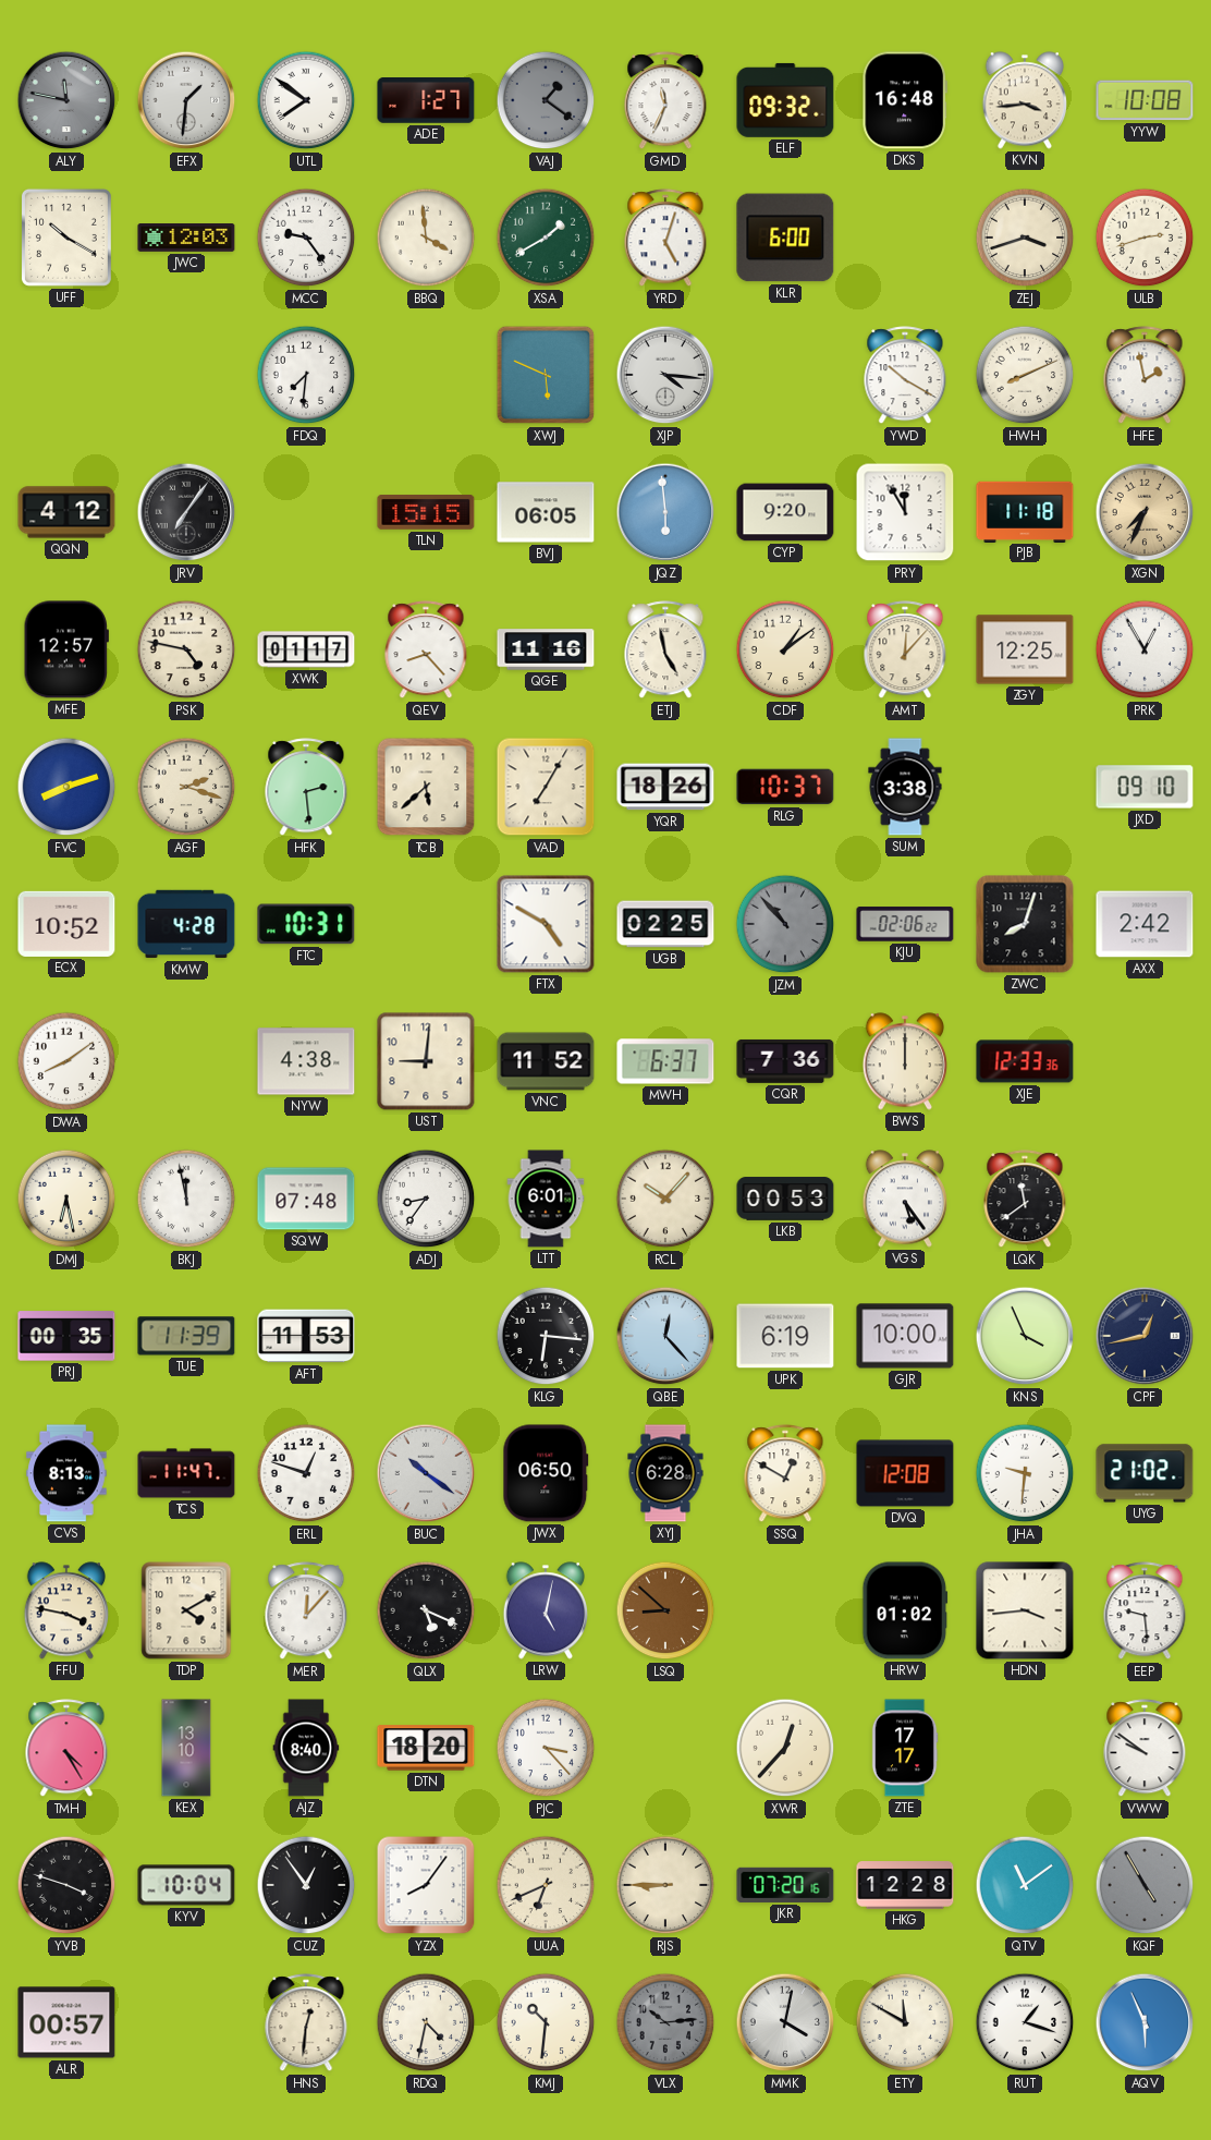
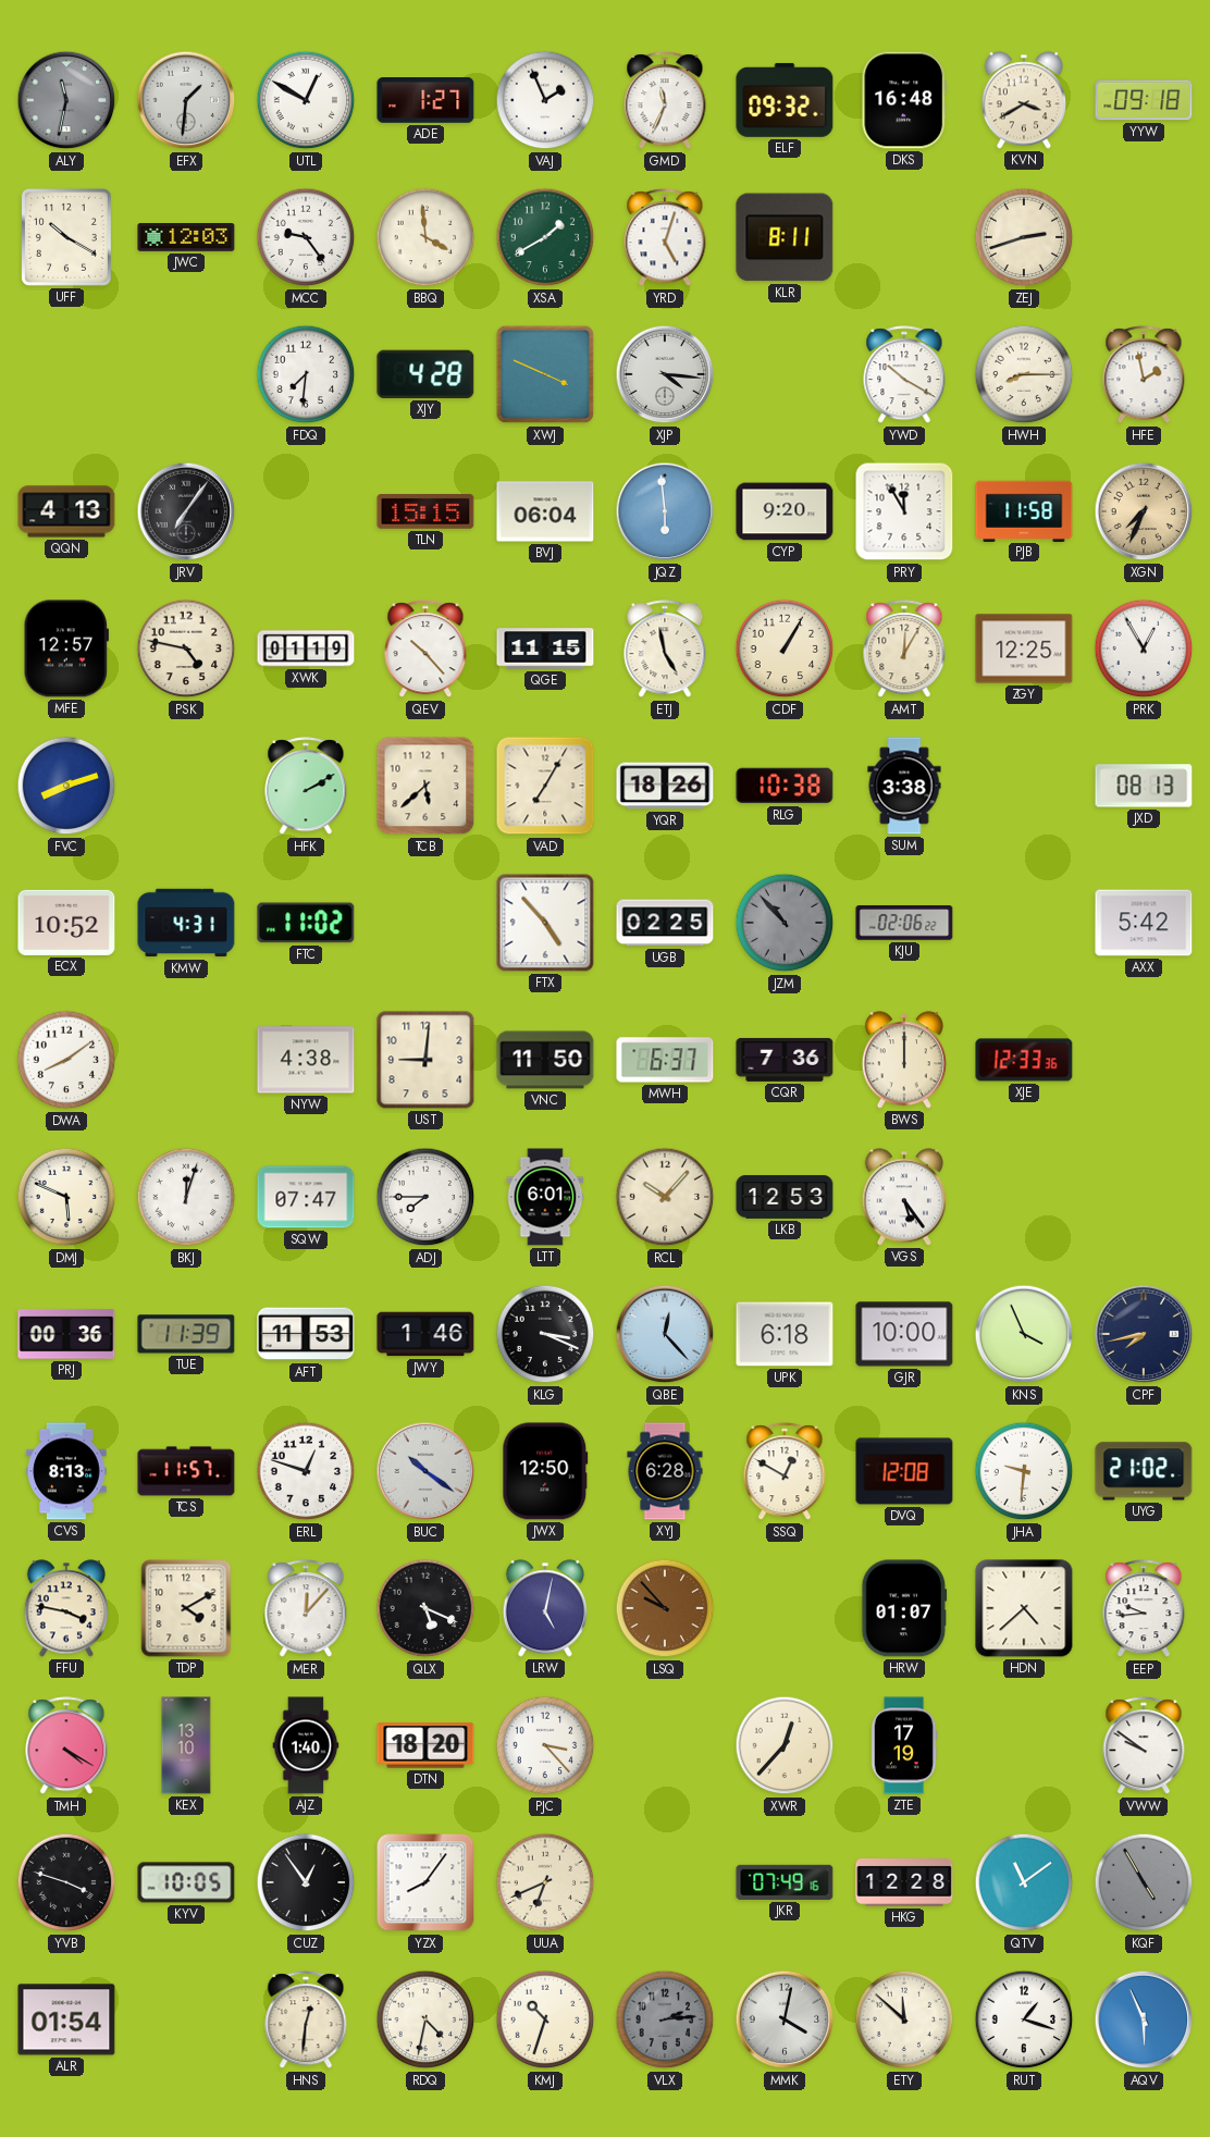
ALY: 11:47 -> 11:32
UTL: 7:51 -> 12:50
VAJ: 1:21 -> 1:56
VAJ dial: grey -> white
KVN: 3:44 -> 3:40
YYW: 10:08 -> 09:18
KLR: 6:00 -> 8:11
ZEJ: 3:42 -> 2:42
ULB: 2:42 -> none
XJY: none -> 4:28
XWJ: 5:49 -> 3:49
HWH: 8:11 -> 8:15
QQN: 4:12 -> 4:13
BVJ: 06:05 -> 06:04
PJB: 11:18 -> 11:58
XWK: 01:17 -> 01:19
QEV: 8:23 -> 10:23
QGE: 11:16 -> 11:15
CDF: 1:09 -> 1:05
AMT: 12:07 -> 12:05
AGF: 2:18 -> none
HFK: 2:29 -> 2:10
RLG: 10:37 -> 10:38
JXD: 09:10 -> 08:13
KMW: 4:28 -> 4:31
FTC: 10:31 -> 11:02
FTX: 4:50 -> 4:53
ZWC: 8:03 -> none
AXX: 2:42 -> 5:42
VNC: 11:52 -> 11:50
DMJ: 6:28 -> 5:49
BKJ: 11:58 -> 12:03
SQW: 07:48 -> 07:47
ADJ: 8:36 -> 7:45
LKB: 00:53 -> 12:53
LQK: 11:39 -> none
PRJ: 00:35 -> 00:36
JWY: none -> 1:46
KLG: 6:16 -> 3:19
UPK: 6:19 -> 6:18
CPF: 12:43 -> 7:43
TCS: 11:47 -> 11:57
JWX: 06:50 -> 12:50
LSQ: 8:52 -> 9:53
HRW: 01:02 -> 01:07
HDN: 3:44 -> 4:38
EEP: 9:29 -> 9:44
TMH: 4:25 -> 4:20
AJZ: 8:40 -> 1:40
ZTE: 17:17 -> 17:19
KYV: 10:04 -> 10:05
RJS: 8:45 -> none
JKR: 07:20 -> 07:49
ALR: 00:57 -> 01:54
KMJ: 10:31 -> 10:33
VLX: 10:14 -> 2:14
ETY: 11:50 -> 11:52
